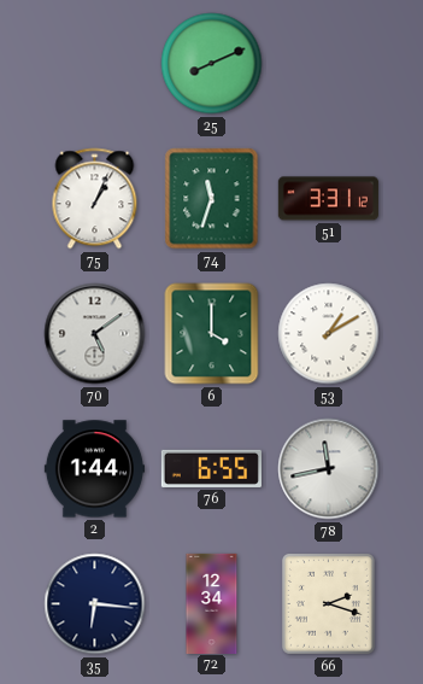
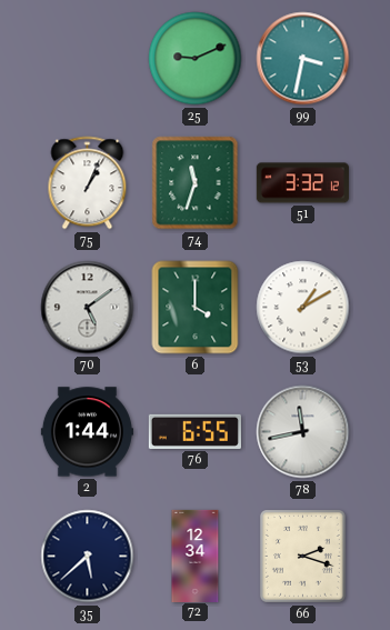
25: 8:11 -> 9:11
99: none -> 3:32
51: 3:31 -> 3:32
35: 6:16 -> 5:38
